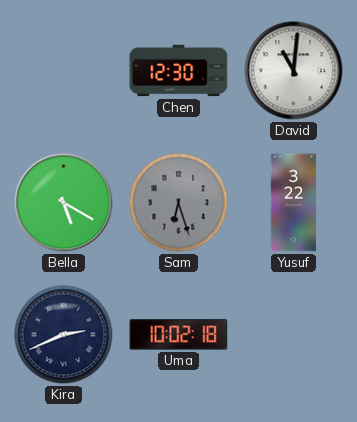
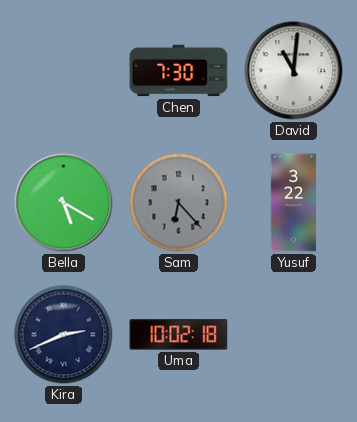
Chen: 12:30 -> 7:30
Sam: 6:27 -> 6:23
